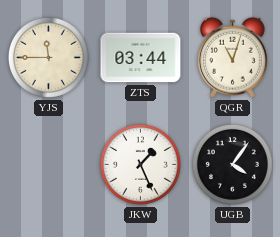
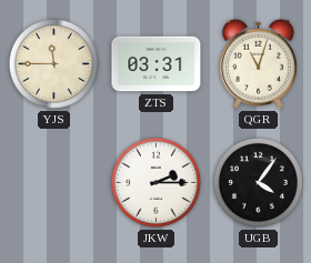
ZTS: 03:44 -> 03:31
JKW: 1:26 -> 2:15
